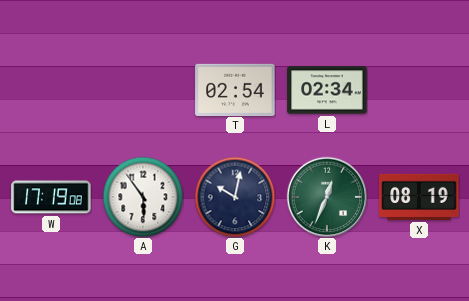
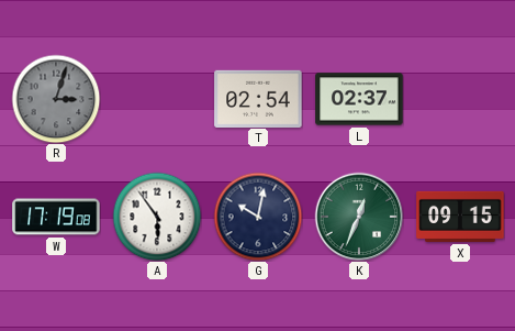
R: none -> 3:03
L: 02:34 -> 02:37
X: 08:19 -> 09:15
